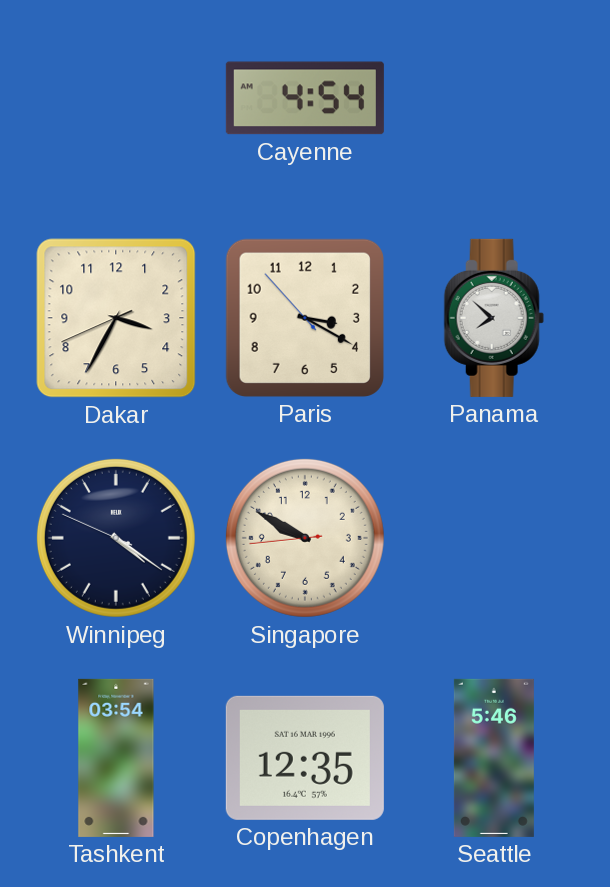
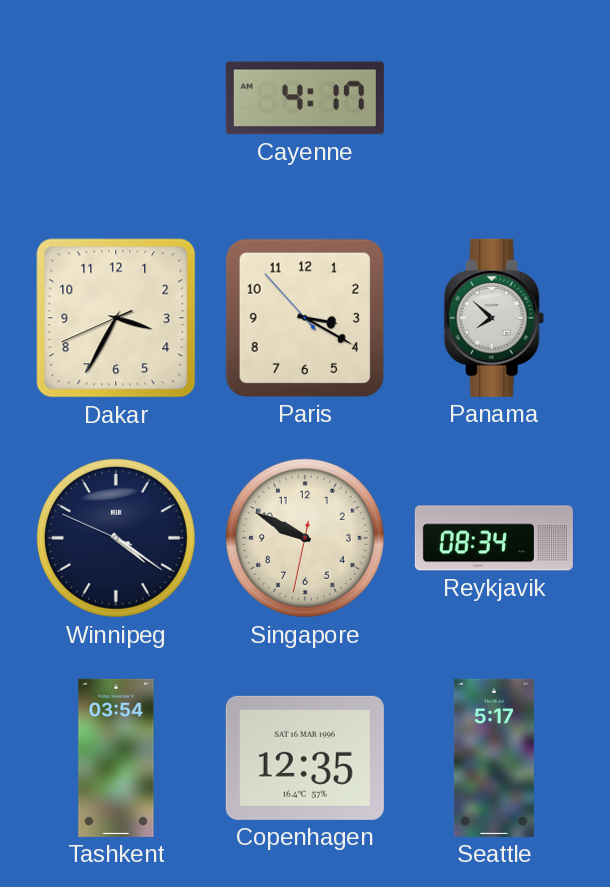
Cayenne: 4:54 -> 4:17
Singapore: 9:49:44 -> 9:49:32
Reykjavik: none -> 08:34
Seattle: 5:46 -> 5:17
